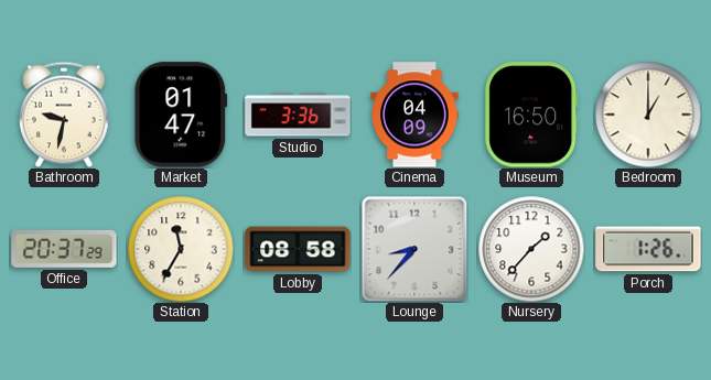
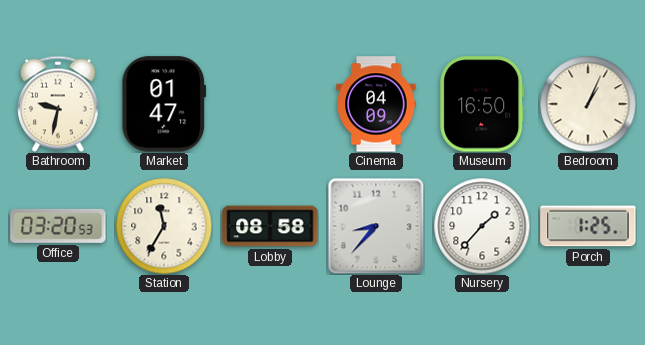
Studio: 3:36 -> none
Bedroom: 1:00 -> 1:04
Office: 20:37 -> 03:20
Porch: 1:26 -> 1:25
